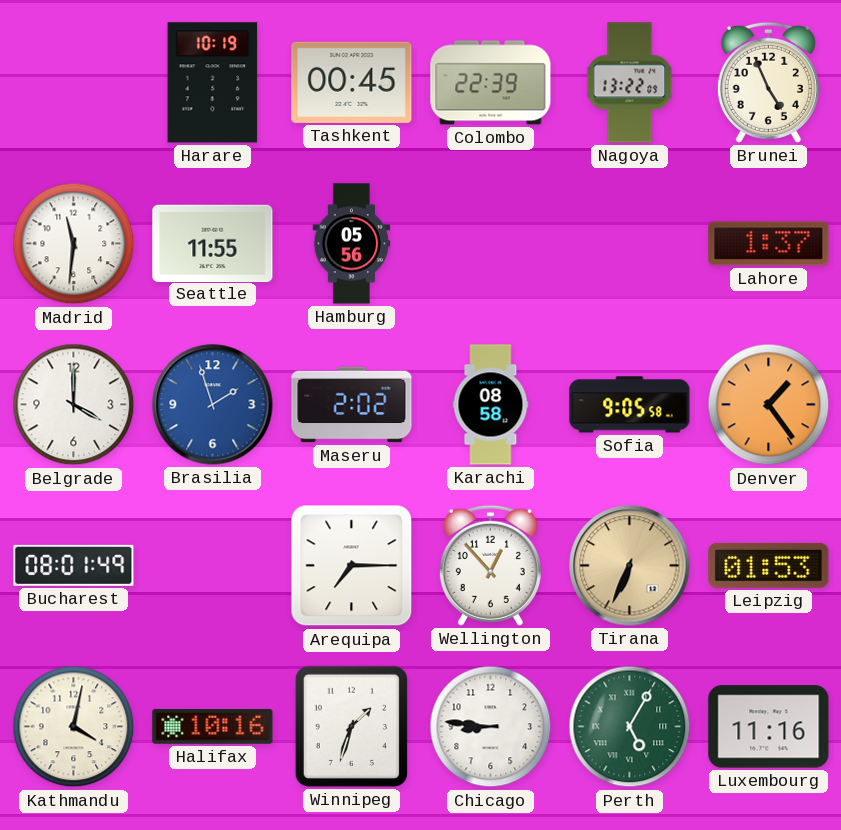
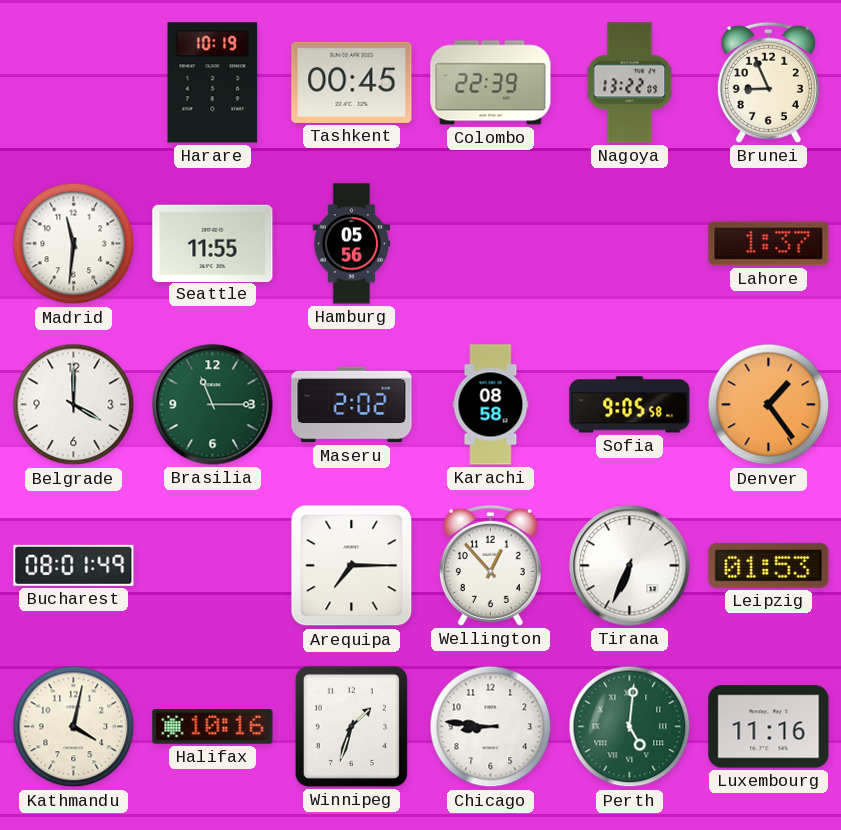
Brunei: 4:56 -> 8:56
Brasilia: 1:57 -> 11:15
Brasilia dial: blue -> green
Tirana dial: champagne -> white
Perth: 5:05 -> 5:01
